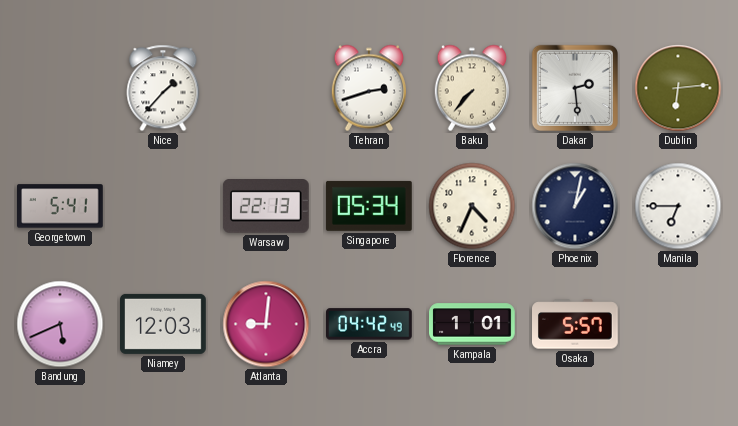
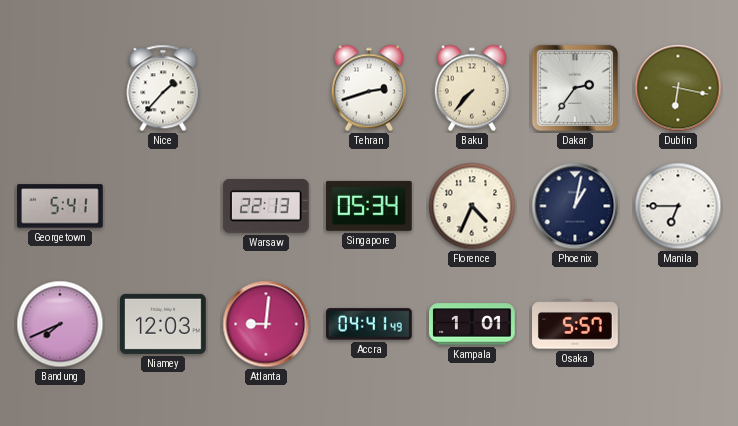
Dakar: 2:29 -> 2:36
Dublin: 6:14 -> 6:17
Bandung: 5:41 -> 7:41
Accra: 04:42 -> 04:41
